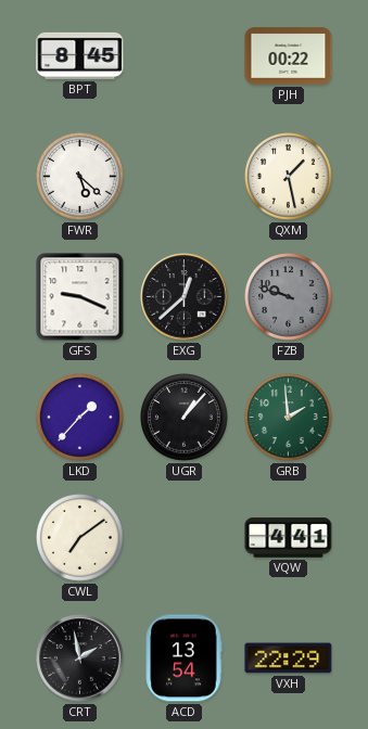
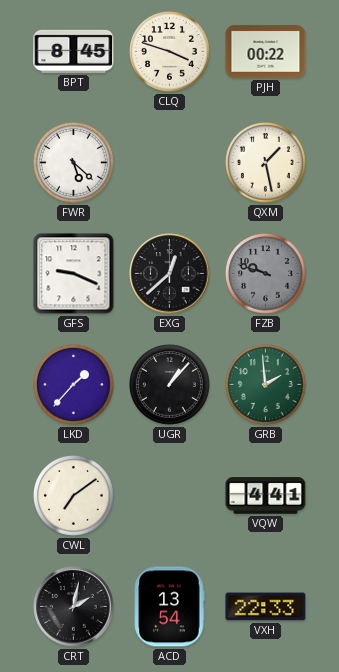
CLQ: none -> 3:48
CRT: 1:58 -> 2:02
VXH: 22:29 -> 22:33
